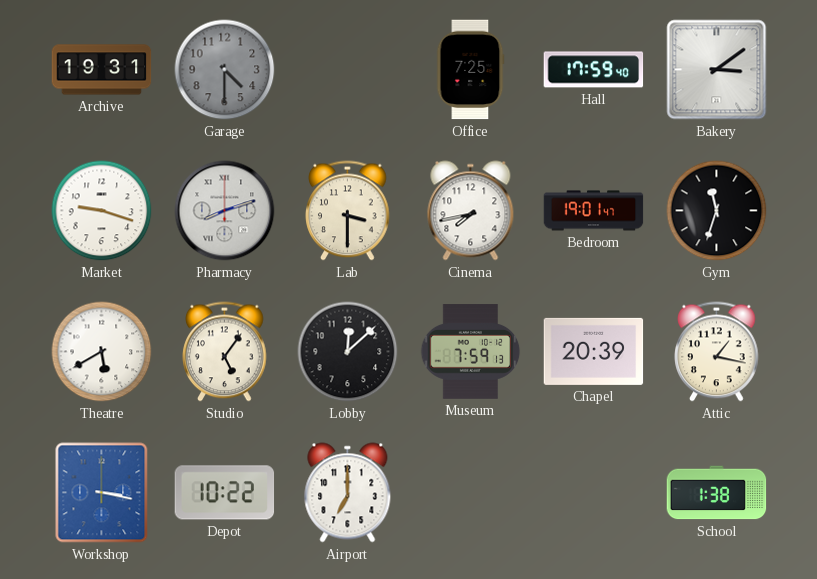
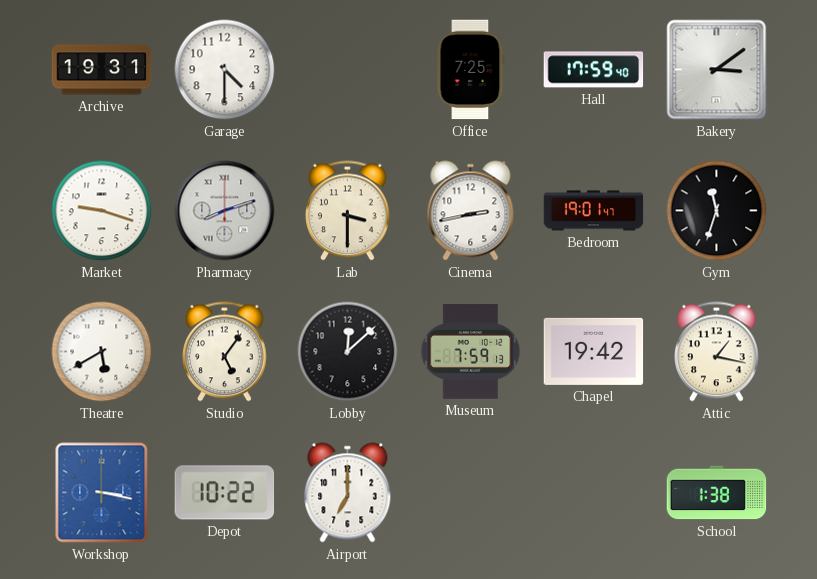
Garage dial: grey -> white
Cinema: 7:43 -> 2:43
Chapel: 20:39 -> 19:42
